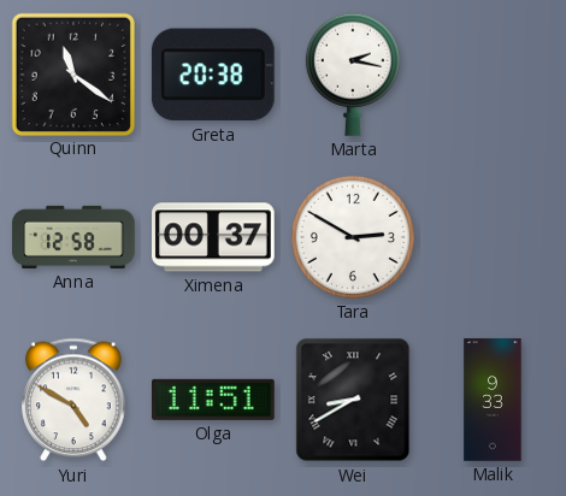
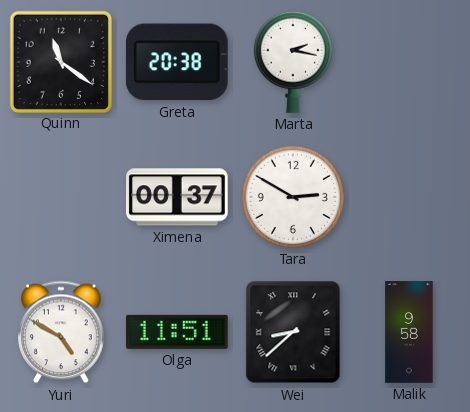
Anna: 12:58 -> none
Wei: 8:40 -> 8:38
Malik: 9:33 -> 9:58
